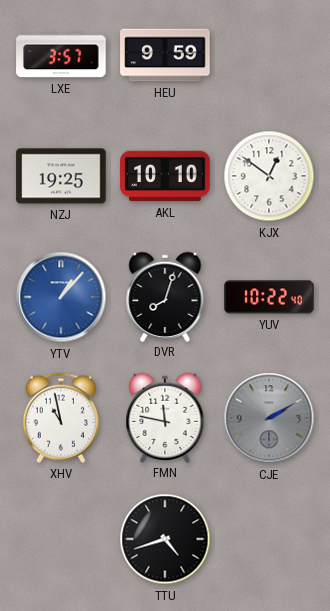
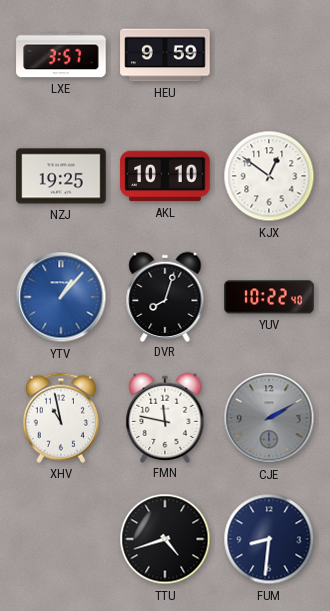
FUM: none -> 8:31
